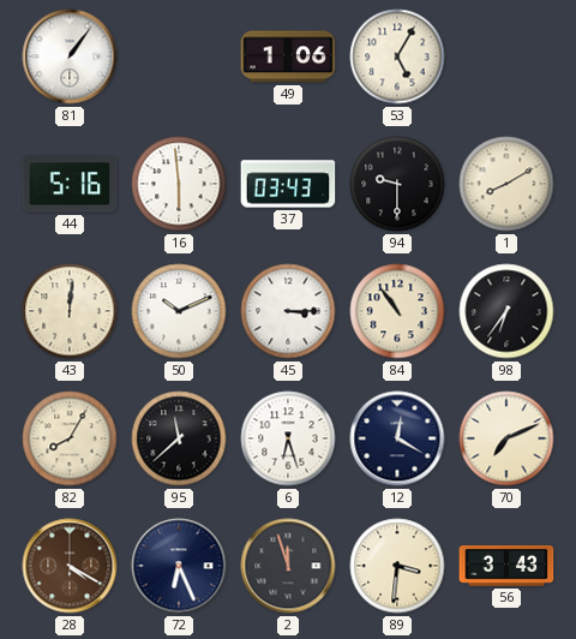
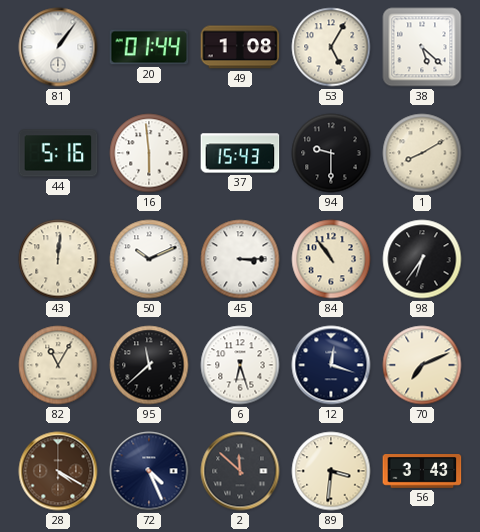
20: none -> 01:44
49: 1:06 -> 1:08
38: none -> 5:22
37: 03:43 -> 15:43
82: 8:05 -> 11:05
12: 12:20 -> 12:18
72: 6:26 -> 4:26
2: 11:57 -> 11:52
